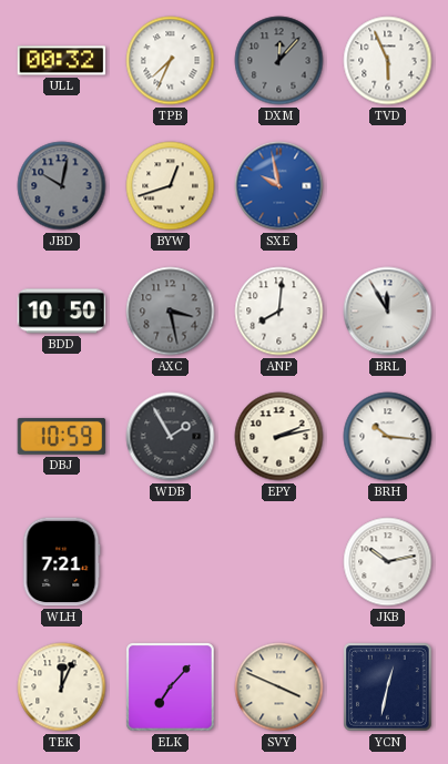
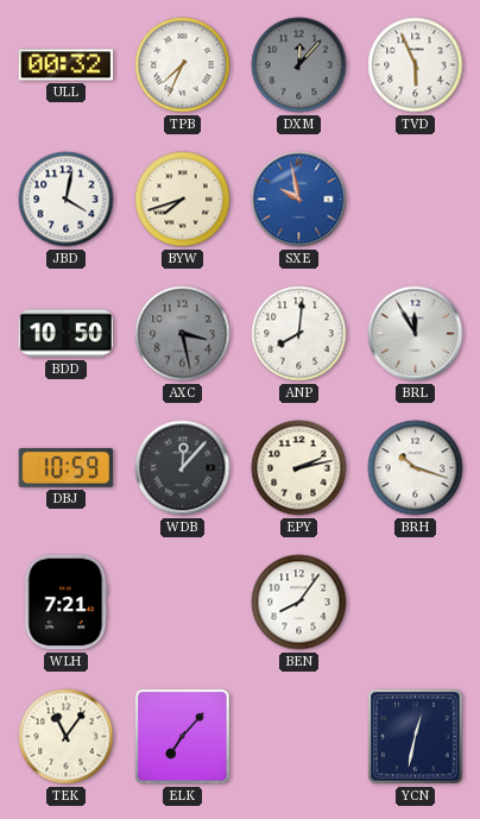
JBD: 10:02 -> 4:02
JBD dial: grey -> white
BYW: 12:42 -> 7:42
WDB: 1:55 -> 12:07
BRH: 10:16 -> 10:18
BEN: none -> 8:06
JKB: 10:13 -> none
TEK: 12:04 -> 11:06
SVY: 3:49 -> none
